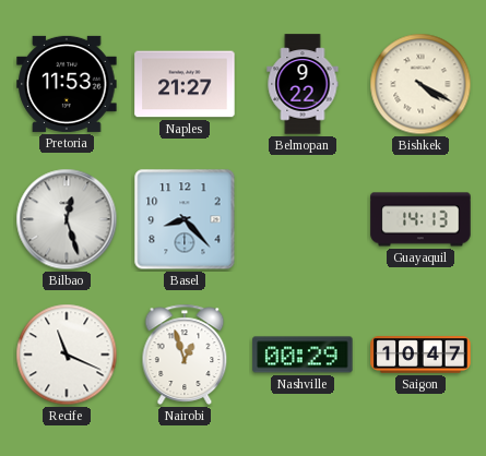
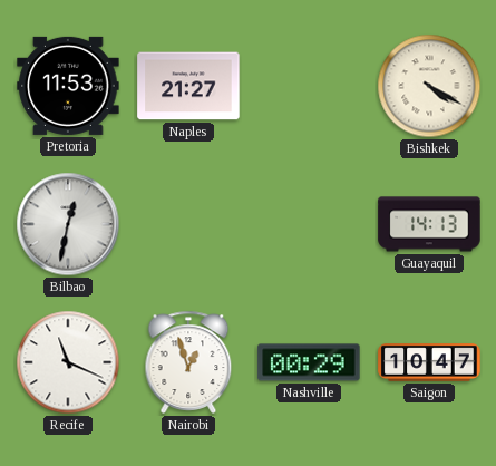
Belmopan: 9:22 -> none
Bilbao: 12:27 -> 12:32
Basel: 8:23 -> none
